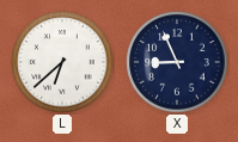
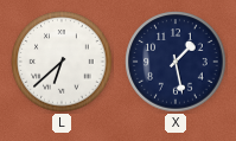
X: 8:56 -> 1:28
